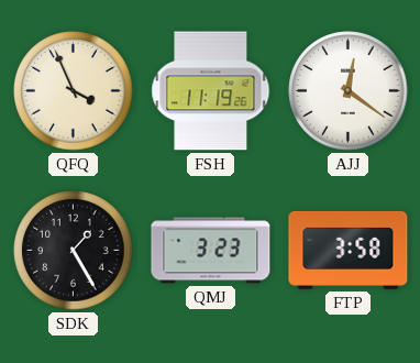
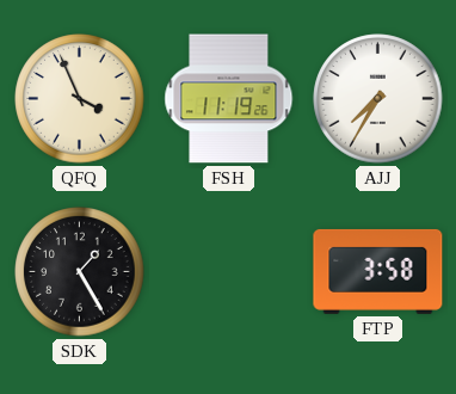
AJJ: 12:21 -> 7:35
QMJ: 3:23 -> none
